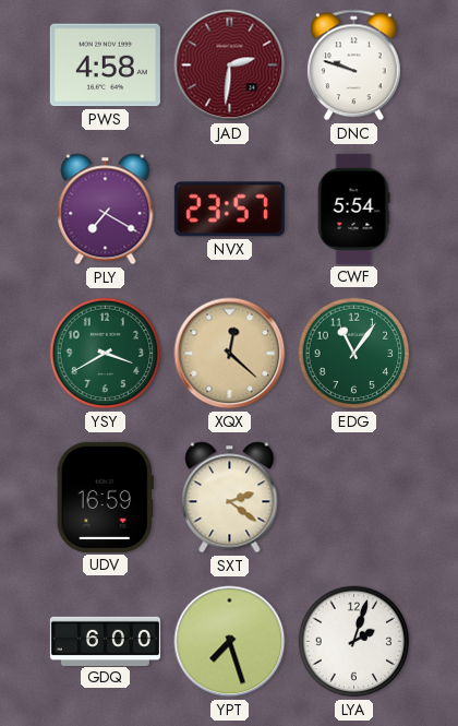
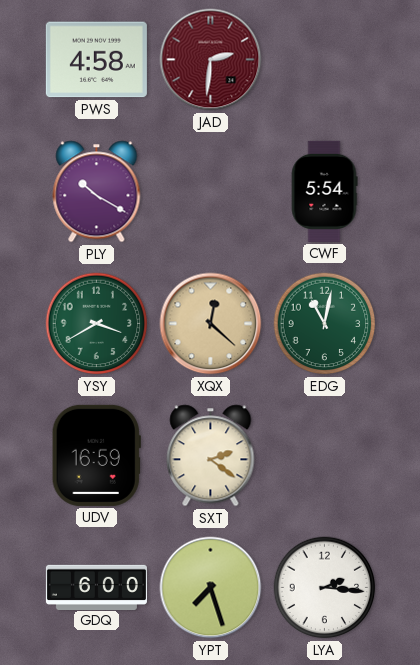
DNC: 9:48 -> none
PLY: 7:20 -> 10:20
NVX: 23:57 -> none
EDG: 11:06 -> 11:02
LYA: 2:03 -> 2:16
